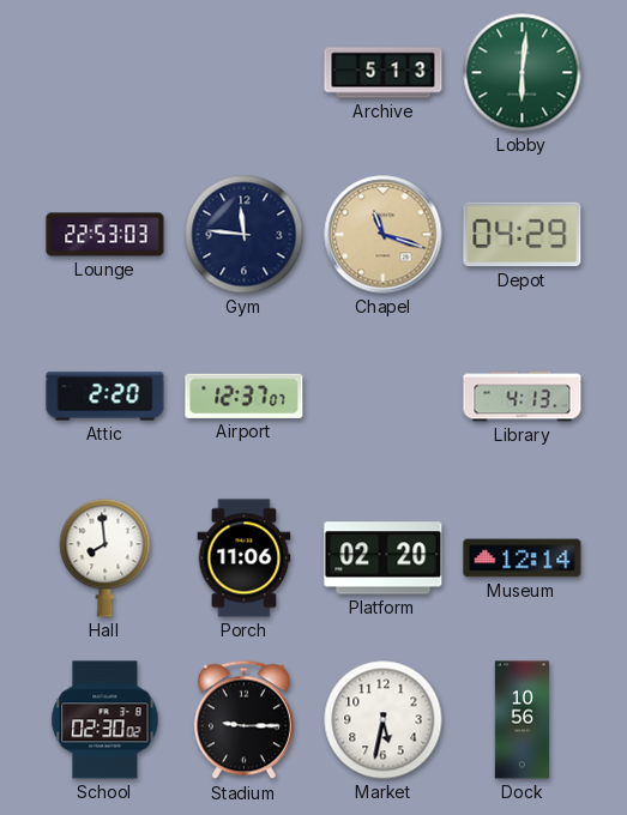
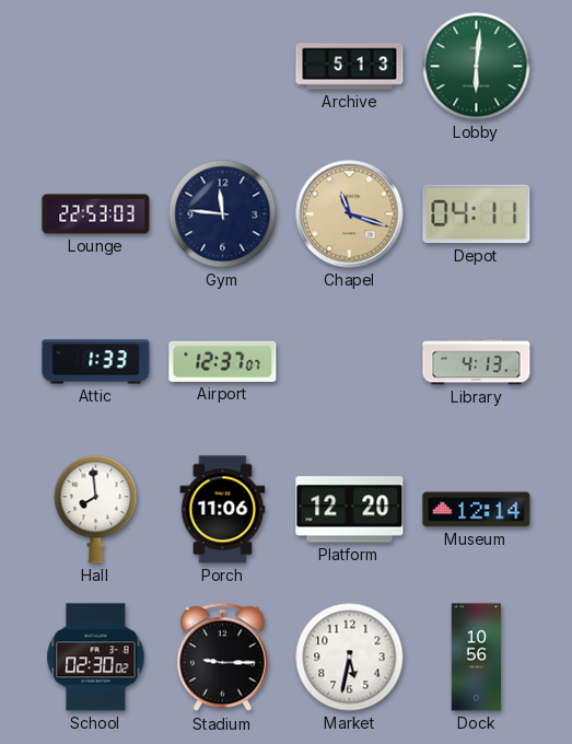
Depot: 04:29 -> 04:11
Attic: 2:20 -> 1:33
Platform: 02:20 -> 12:20
